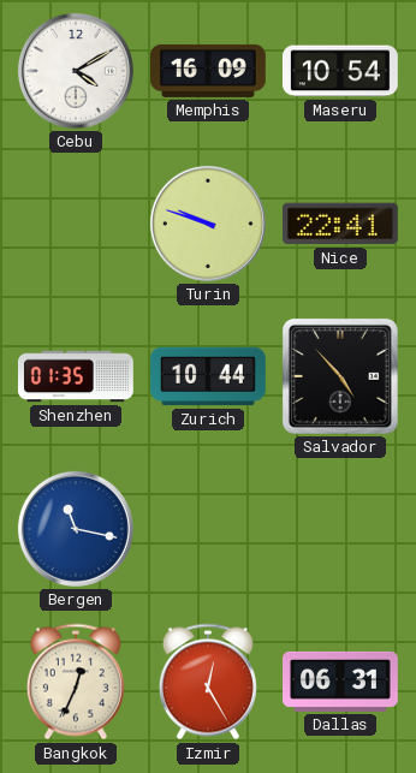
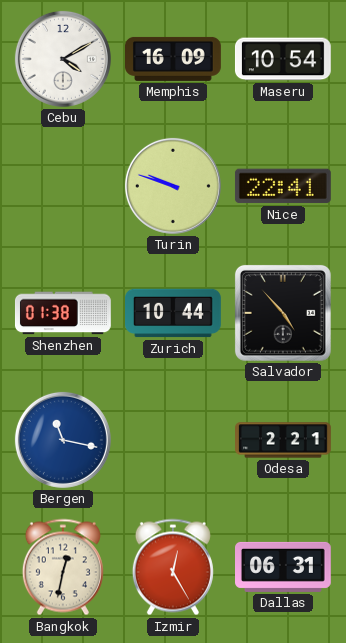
Shenzhen: 01:35 -> 01:38
Odesa: none -> 2:21
Bangkok: 12:34 -> 12:32
